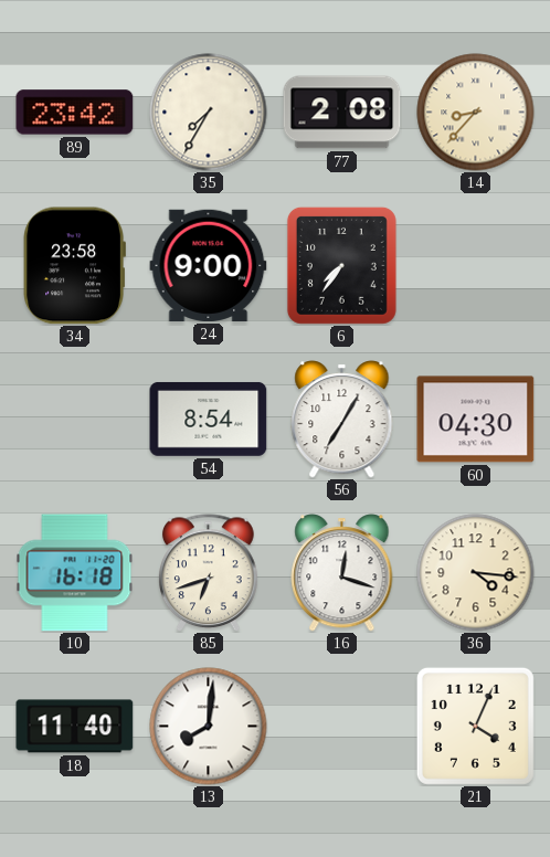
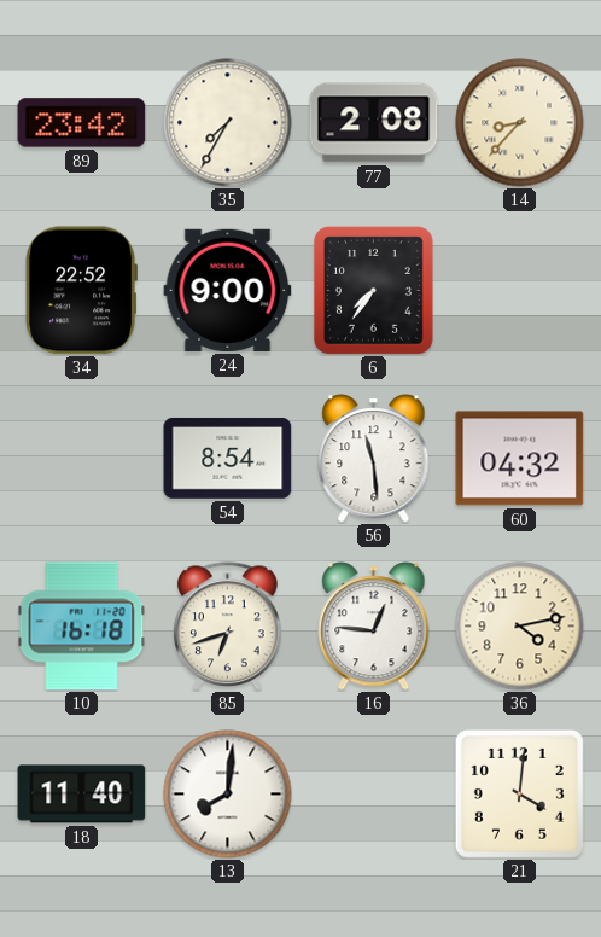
34: 23:58 -> 22:52
56: 7:05 -> 11:29
60: 04:30 -> 04:32
16: 12:18 -> 12:46
36: 4:16 -> 4:13
21: 4:04 -> 4:01
